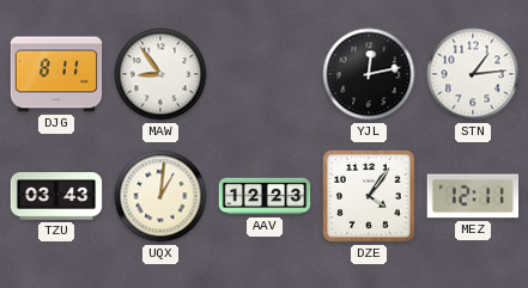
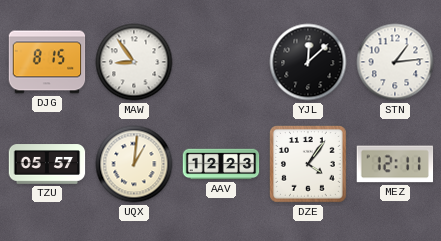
DJG: 8:11 -> 8:15
YJL: 12:13 -> 12:08
TZU: 03:43 -> 05:57
